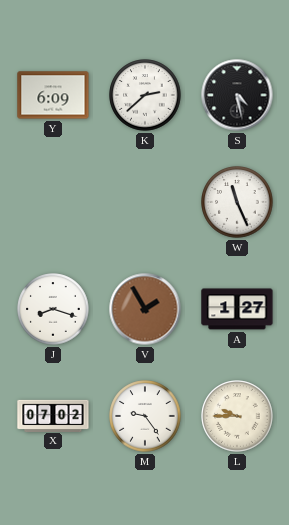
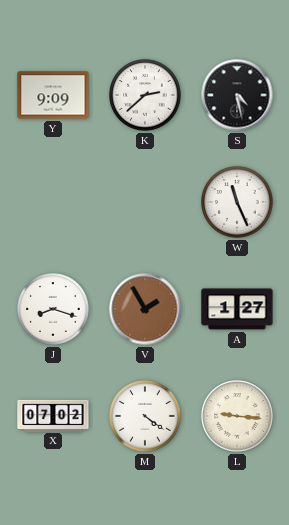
Y: 6:09 -> 9:09
M: 9:24 -> 4:21
L: 9:45 -> 9:16
